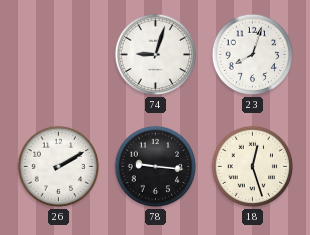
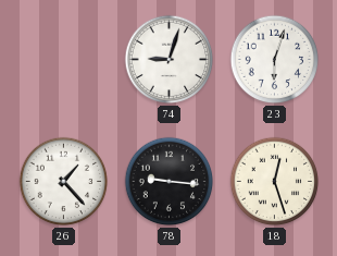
23: 8:03 -> 6:03
26: 2:10 -> 1:23
